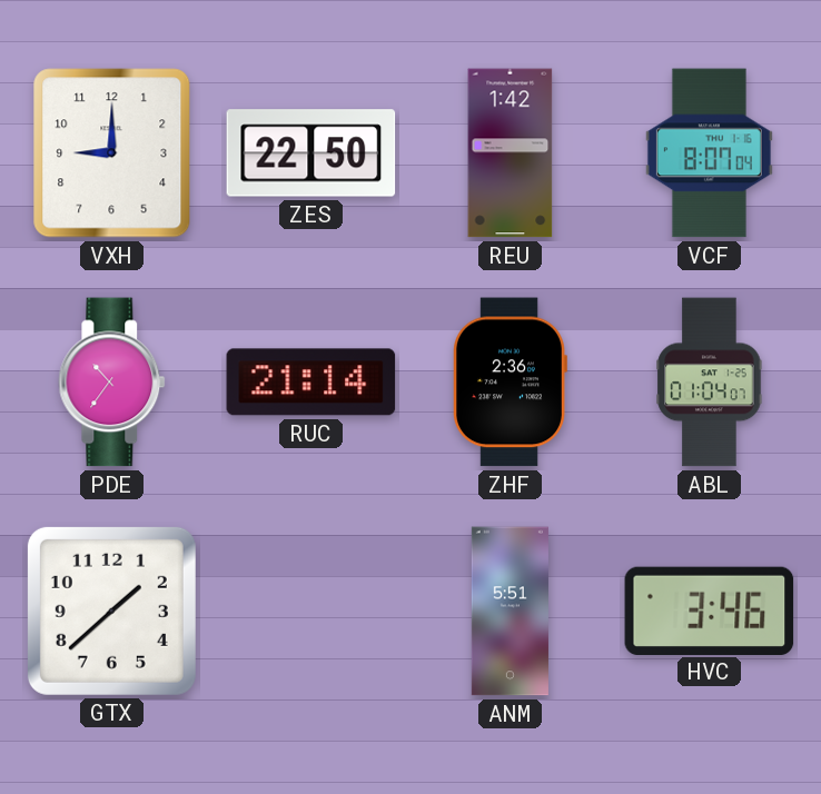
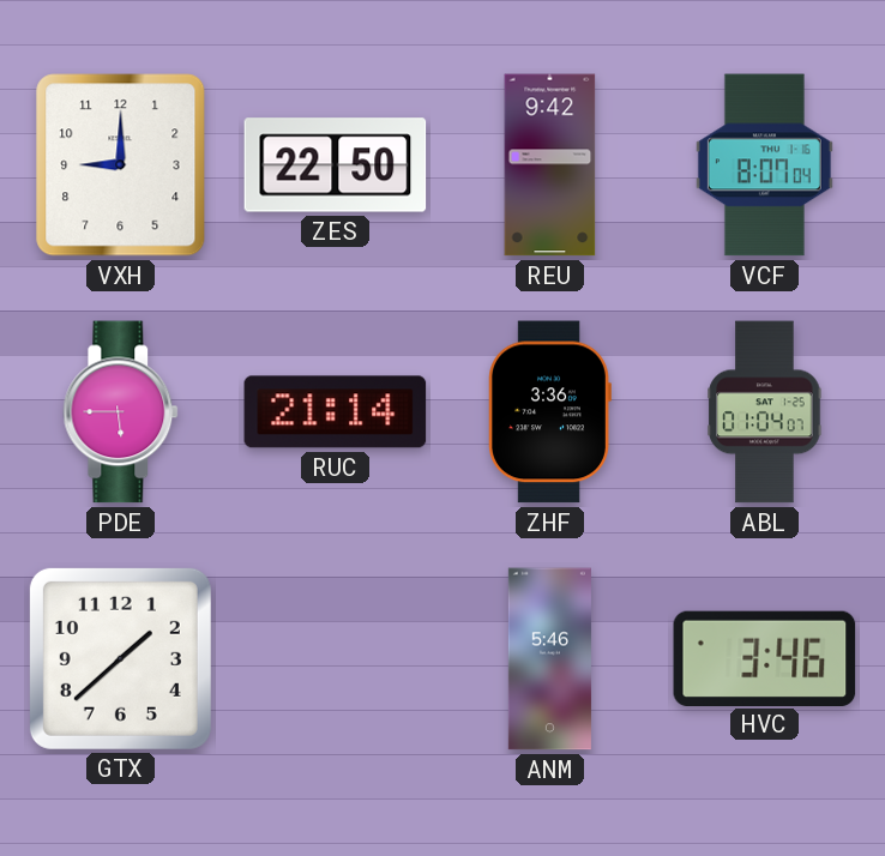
REU: 1:42 -> 9:42
PDE: 10:36 -> 5:45
ZHF: 2:36 -> 3:36
ANM: 5:51 -> 5:46
